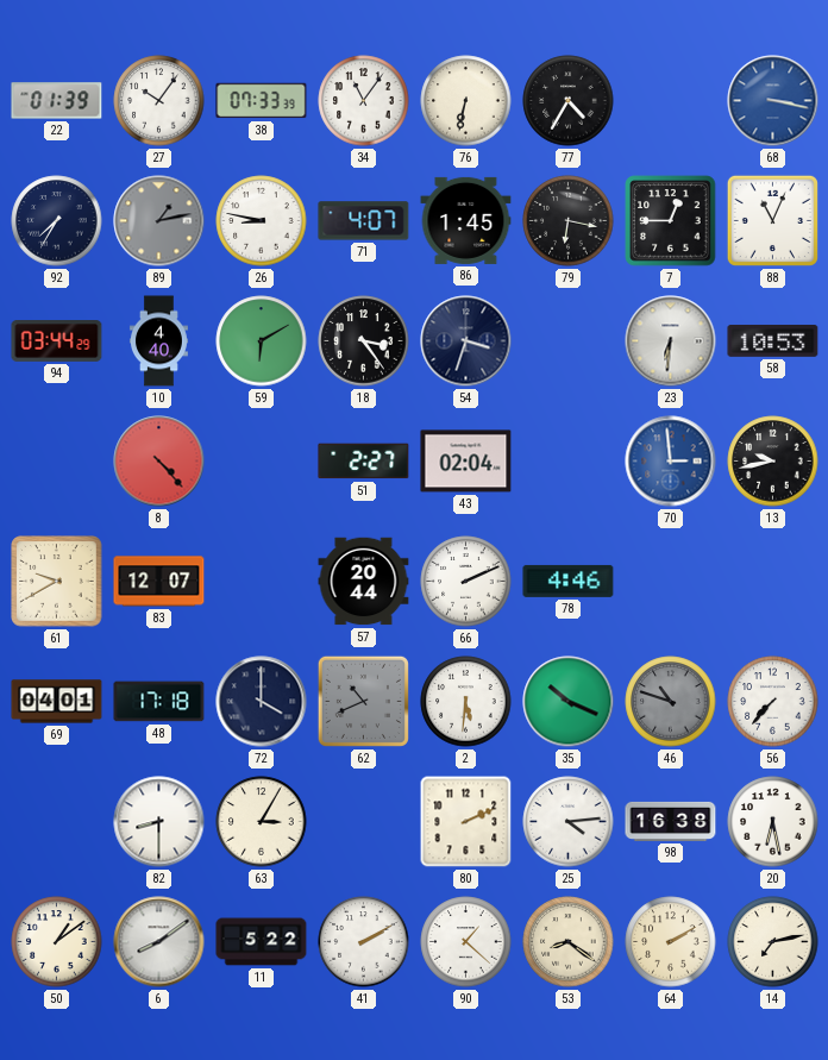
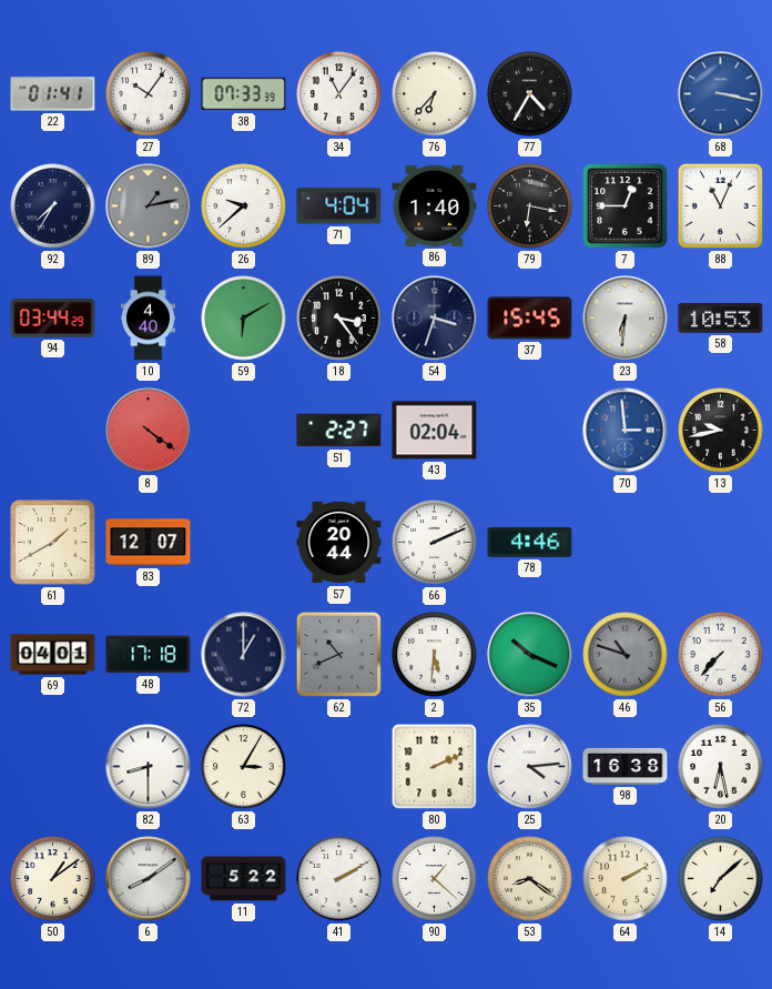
22: 01:39 -> 01:41
76: 6:32 -> 6:37
26: 8:47 -> 9:38
71: 4:07 -> 4:04
86: 1:45 -> 1:40
37: none -> 15:45
8: 4:23 -> 4:21
61: 9:40 -> 1:40
72: 4:00 -> 1:00
14: 7:13 -> 7:08
